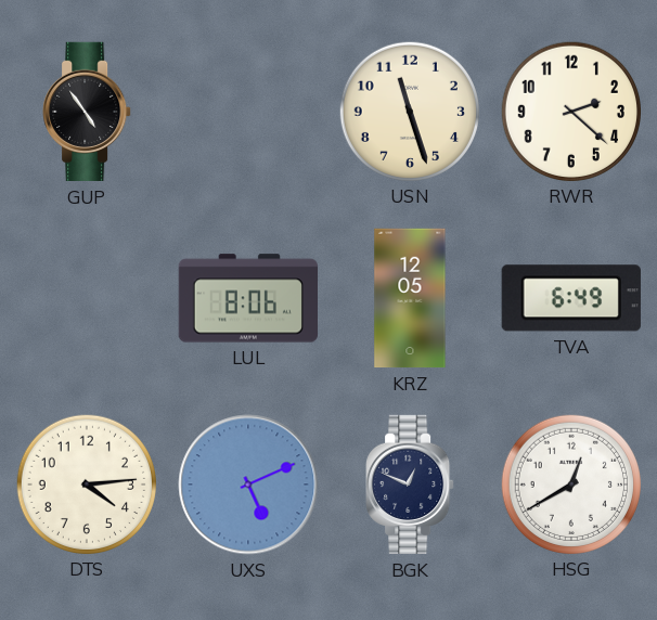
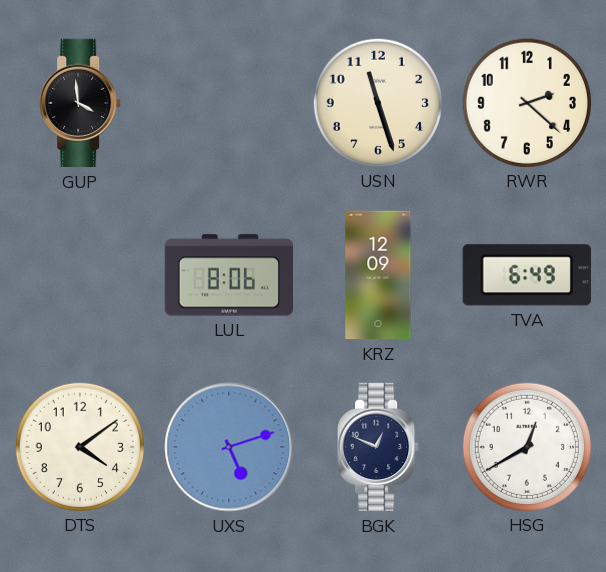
GUP: 4:54 -> 3:59
KRZ: 12:05 -> 12:09
DTS: 4:14 -> 4:09
UXS: 5:11 -> 5:12
